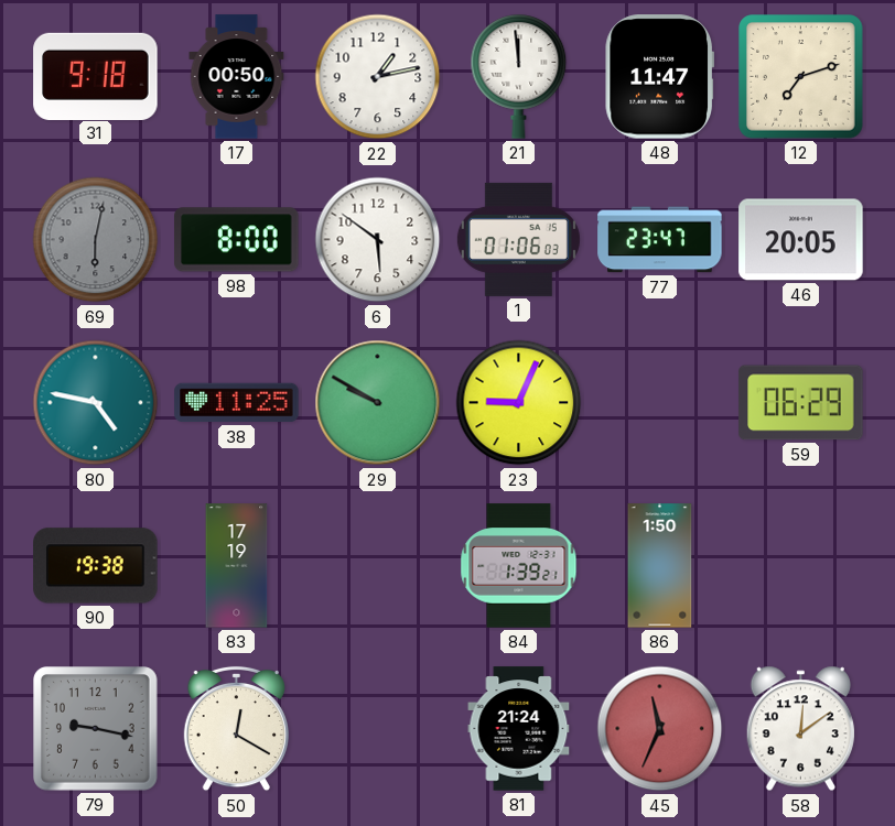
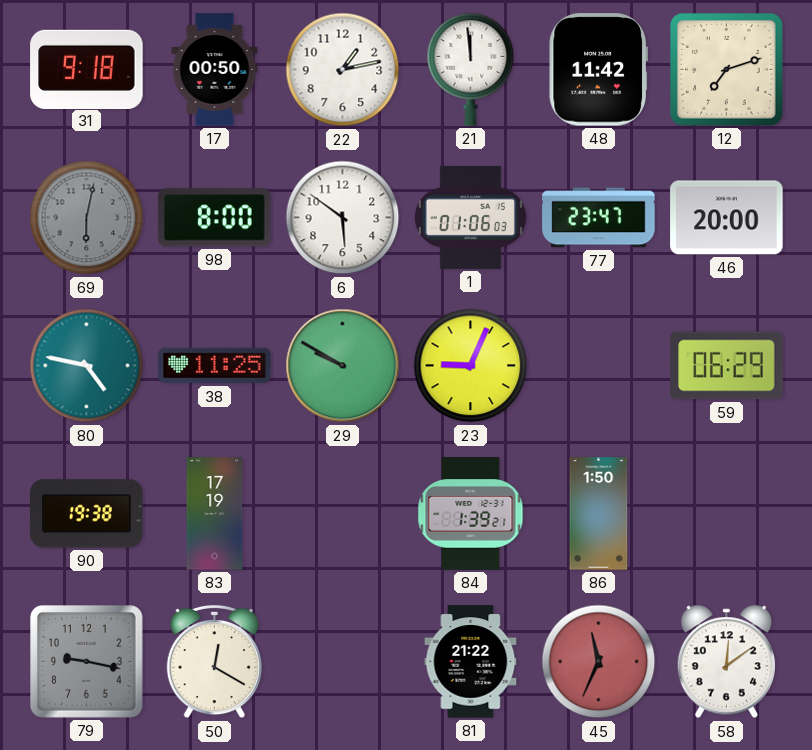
48: 11:47 -> 11:42
46: 20:05 -> 20:00
81: 21:24 -> 21:22
